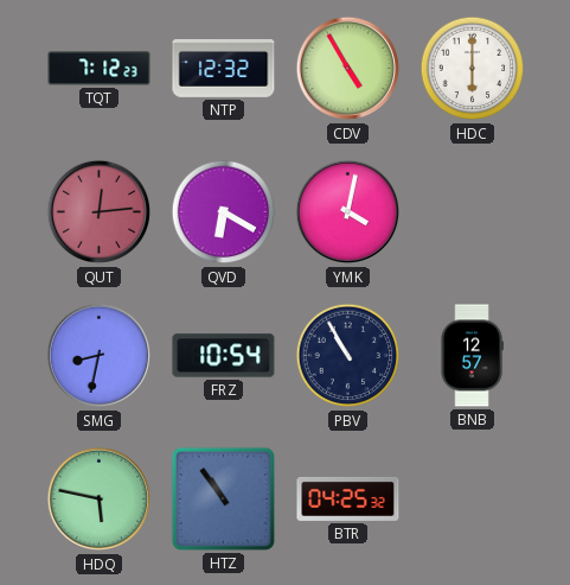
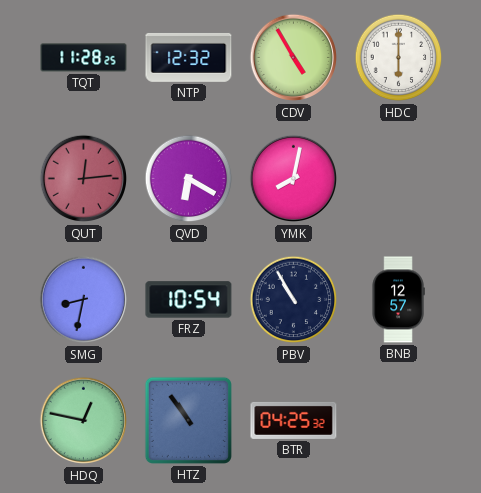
TQT: 7:12 -> 11:28
YMK: 4:02 -> 8:02
HDQ: 5:47 -> 12:47
